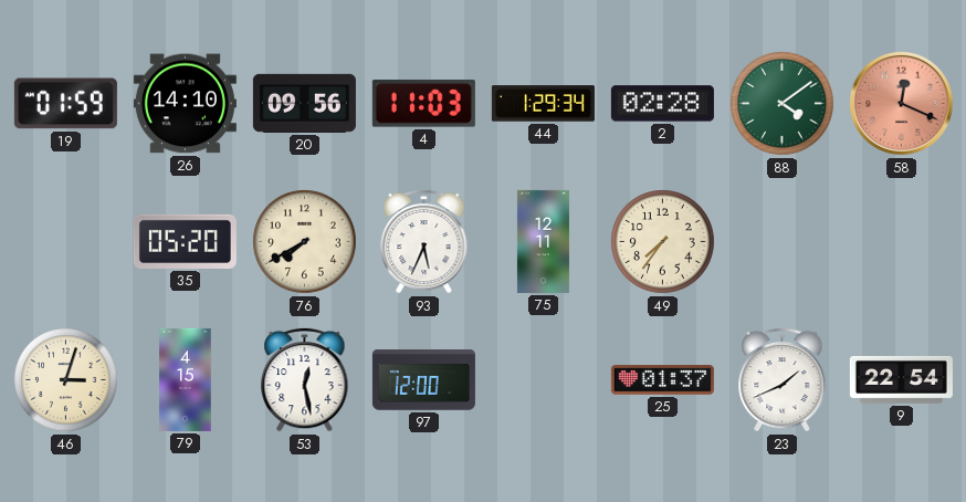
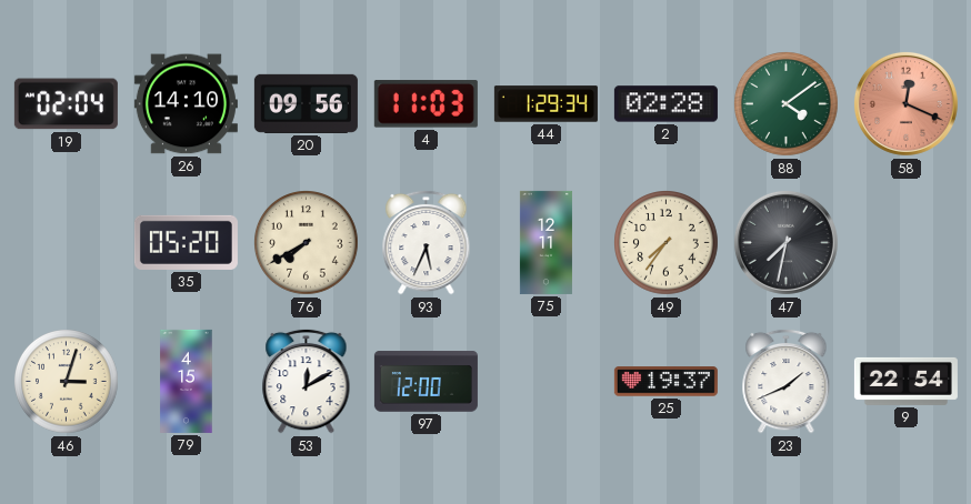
19: 01:59 -> 02:04
47: none -> 7:32
53: 12:28 -> 12:10
25: 01:37 -> 19:37
